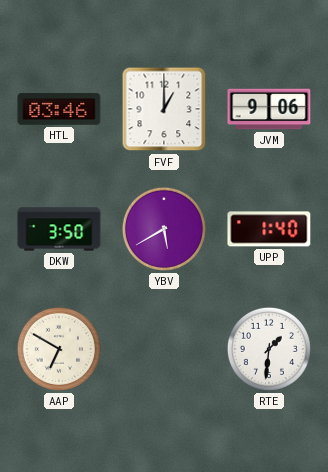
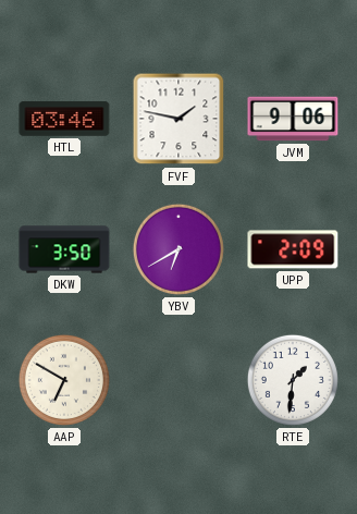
FVF: 1:00 -> 1:47
YBV: 5:40 -> 6:40
UPP: 1:40 -> 2:09
